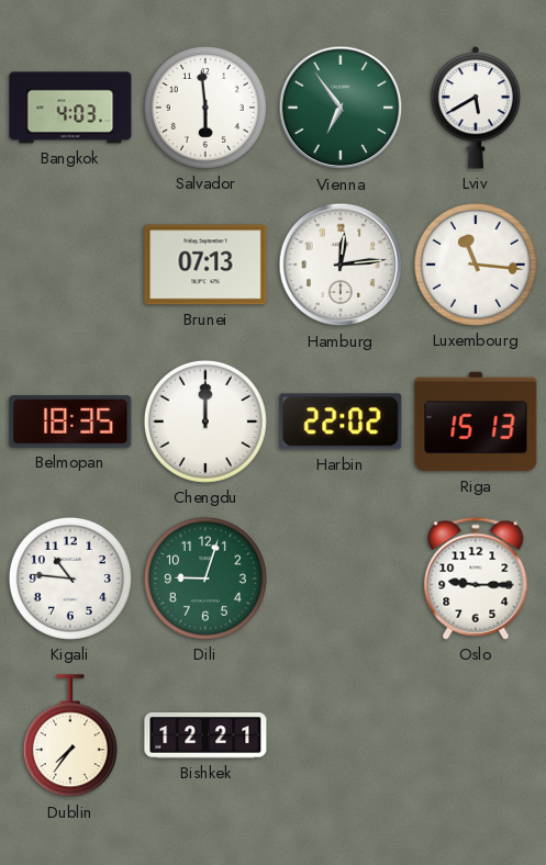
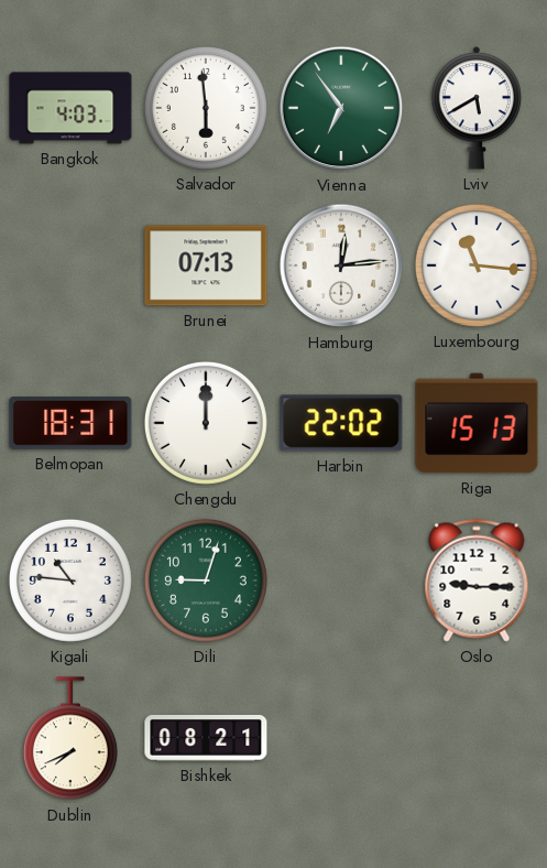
Belmopan: 18:35 -> 18:31
Dublin: 7:36 -> 7:41
Bishkek: 12:21 -> 08:21
